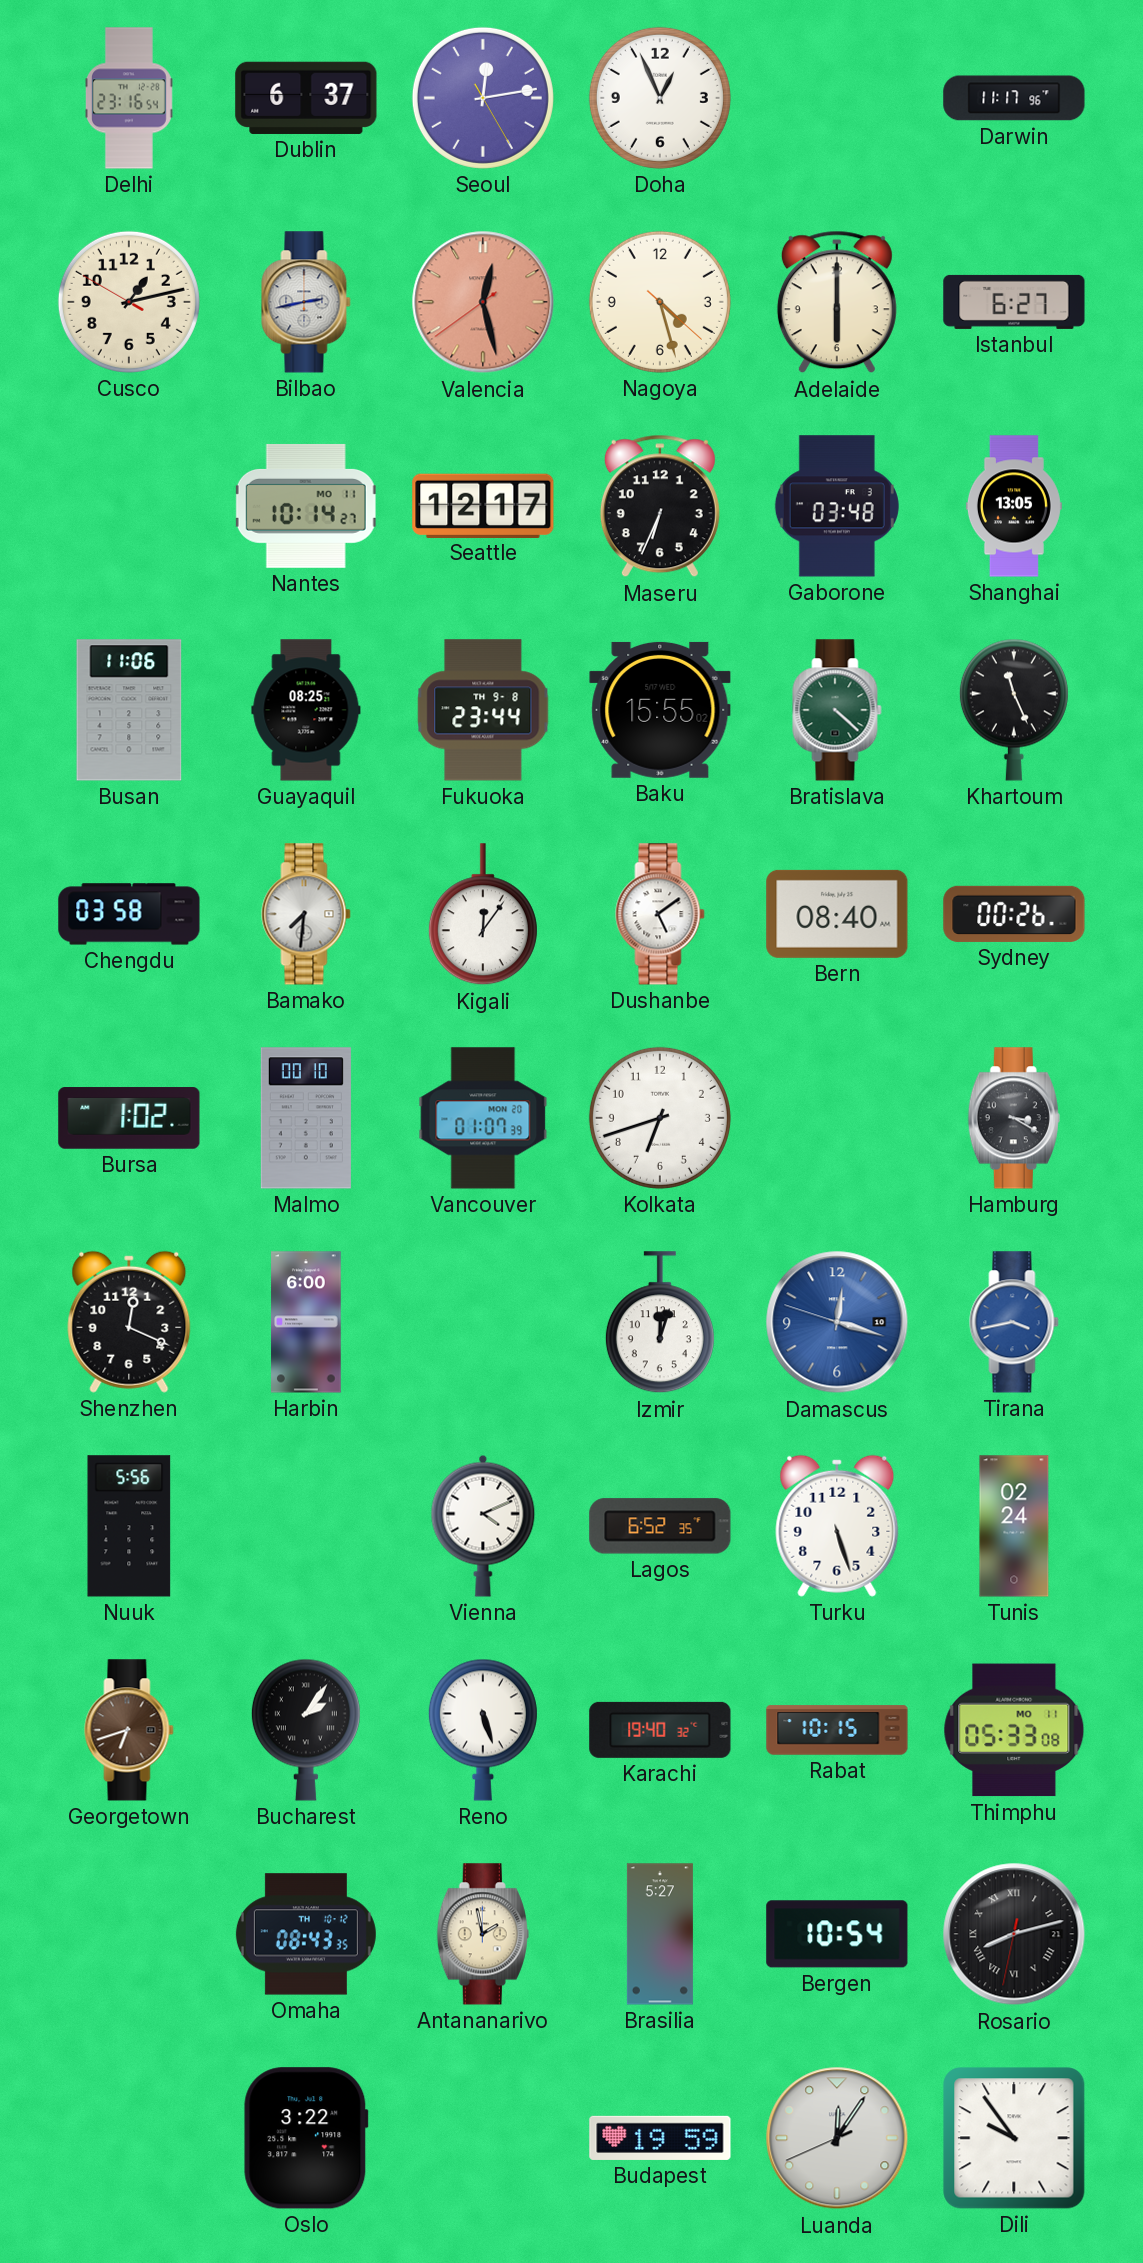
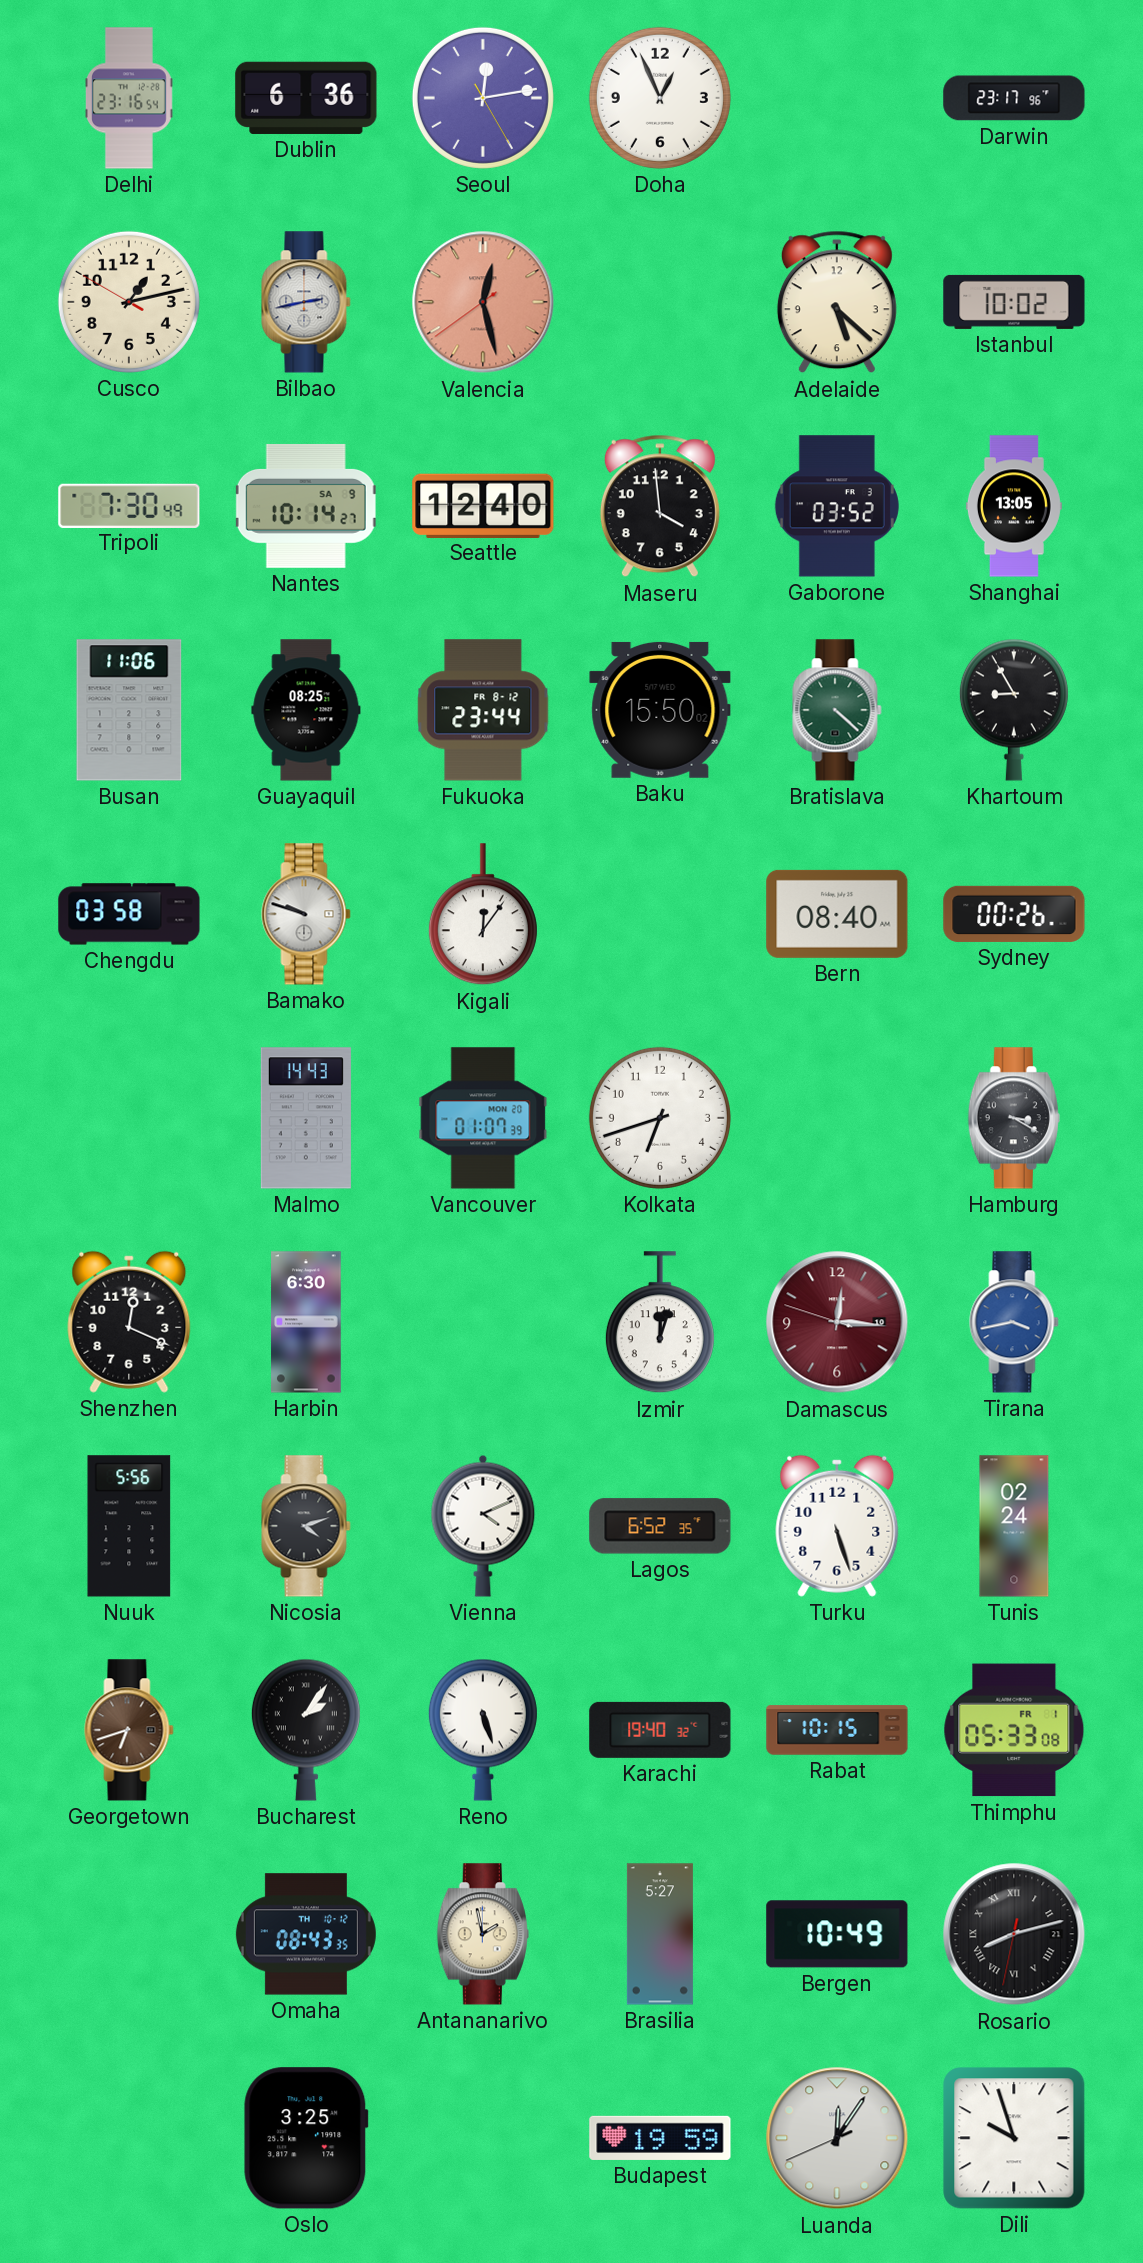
Dublin: 6:37 -> 6:36
Darwin: 11:17 -> 23:17
Nagoya: 4:27 -> none
Adelaide: 6:00 -> 5:22
Istanbul: 6:27 -> 10:02
Tripoli: none -> 7:30
Nantes date: MO 11 -> SA 9
Seattle: 12:17 -> 12:40
Maseru: 6:34 -> 3:59
Gaborone: 03:48 -> 03:52
Fukuoka date: TH 9-8 -> FR 8-12
Baku: 15:55 -> 15:50
Khartoum: 11:26 -> 8:55
Bamako: 7:31 -> 9:48
Dushanbe: 5:09 -> none
Bursa: 1:02 -> none
Malmo: 00:10 -> 14:43
Harbin: 6:00 -> 6:30
Damascus: 12:17 -> 12:15
Damascus dial: blue -> burgundy
Nicosia: none -> 4:12
Thimphu date: MO 11 -> FR 1
Bergen: 10:54 -> 10:49
Oslo: 3:22 -> 3:25
Dili: 9:54 -> 9:57
